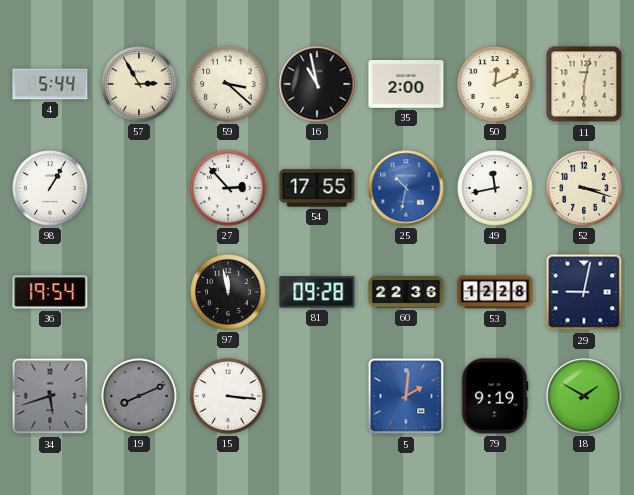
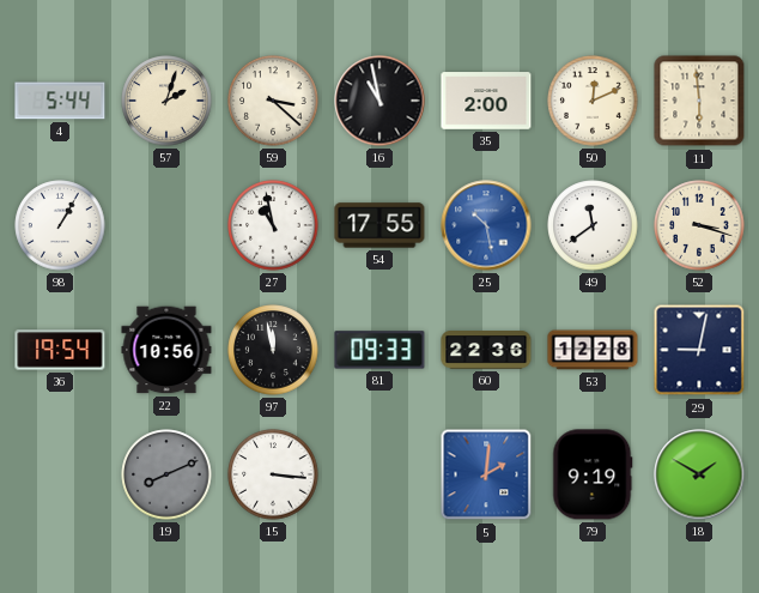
57: 2:55 -> 2:03
11: 6:02 -> 5:59
27: 2:53 -> 10:58
25: 10:32 -> 10:28
49: 11:43 -> 11:39
22: none -> 10:56
81: 09:28 -> 09:33
34: 5:42 -> none
